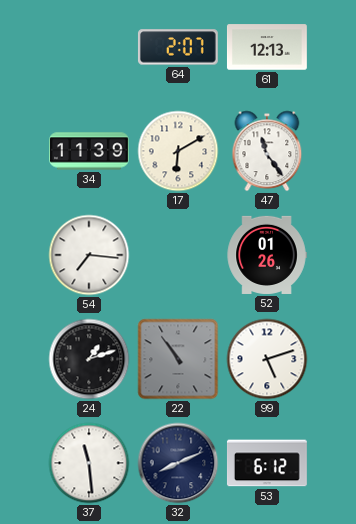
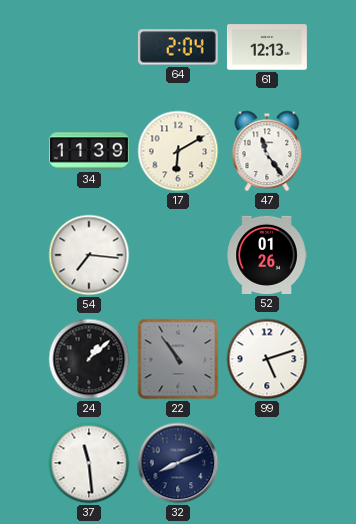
64: 2:07 -> 2:04
24: 1:12 -> 1:08
53: 6:12 -> none
